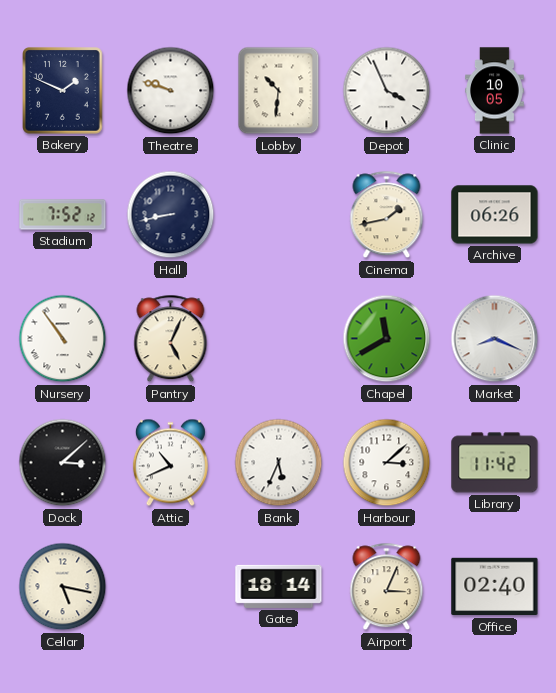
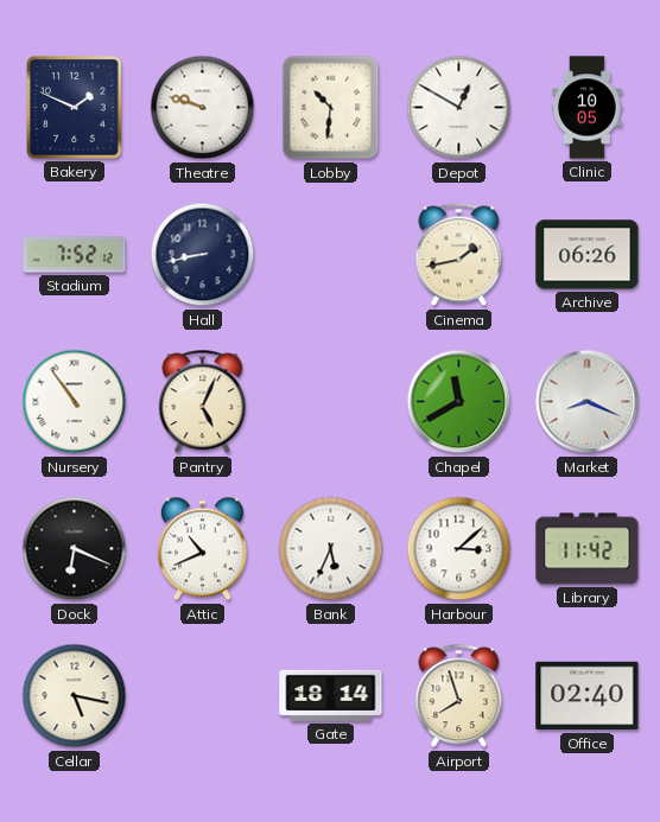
Depot: 3:56 -> 12:50
Dock: 3:08 -> 6:19
Airport: 3:04 -> 7:57
